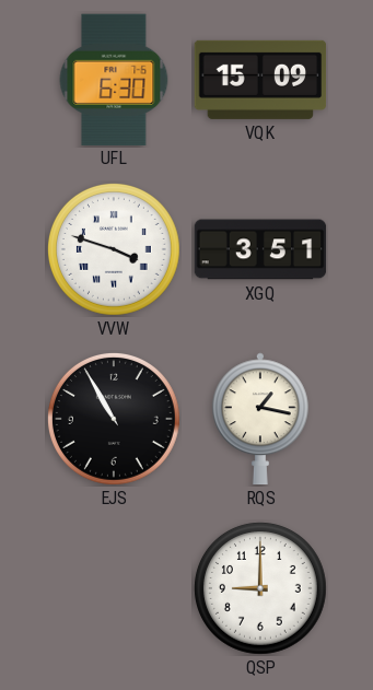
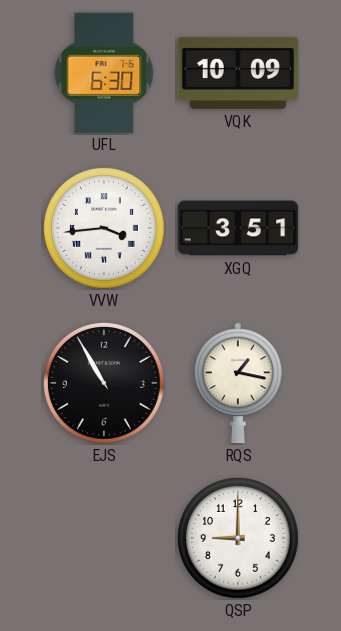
VQK: 15:09 -> 10:09
VVW: 3:48 -> 3:44
